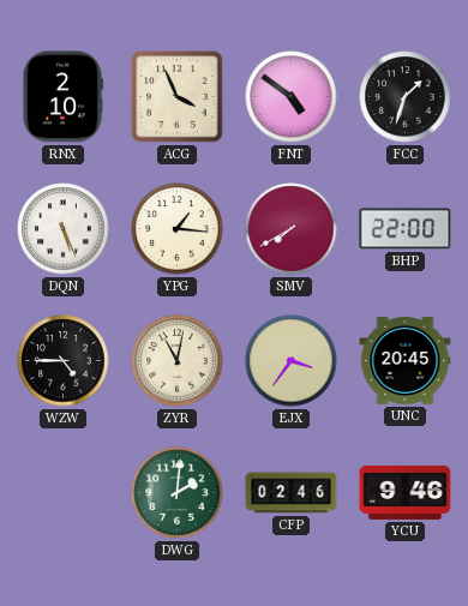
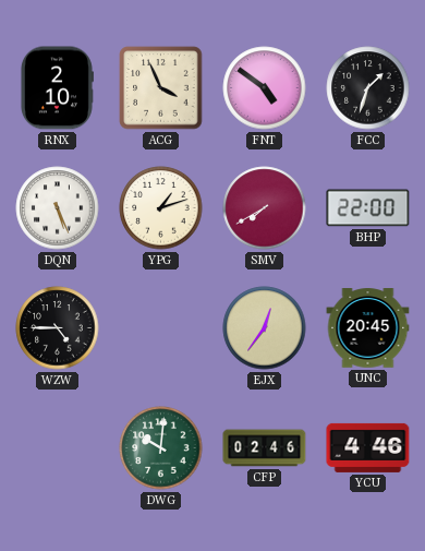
YPG: 1:16 -> 1:12
ZYR: 11:02 -> none
EJX: 3:36 -> 12:36
DWG: 2:01 -> 10:01
YCU: 9:46 -> 4:46
